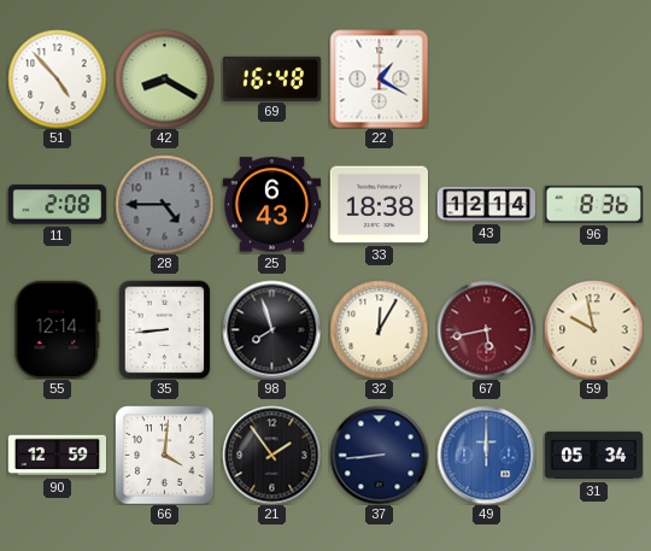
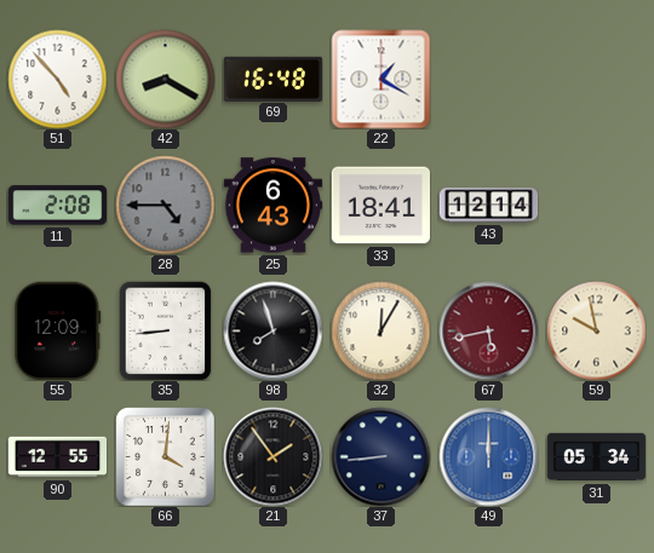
33: 18:38 -> 18:41
96: 8:36 -> none
55: 12:14 -> 12:09
90: 12:59 -> 12:55
